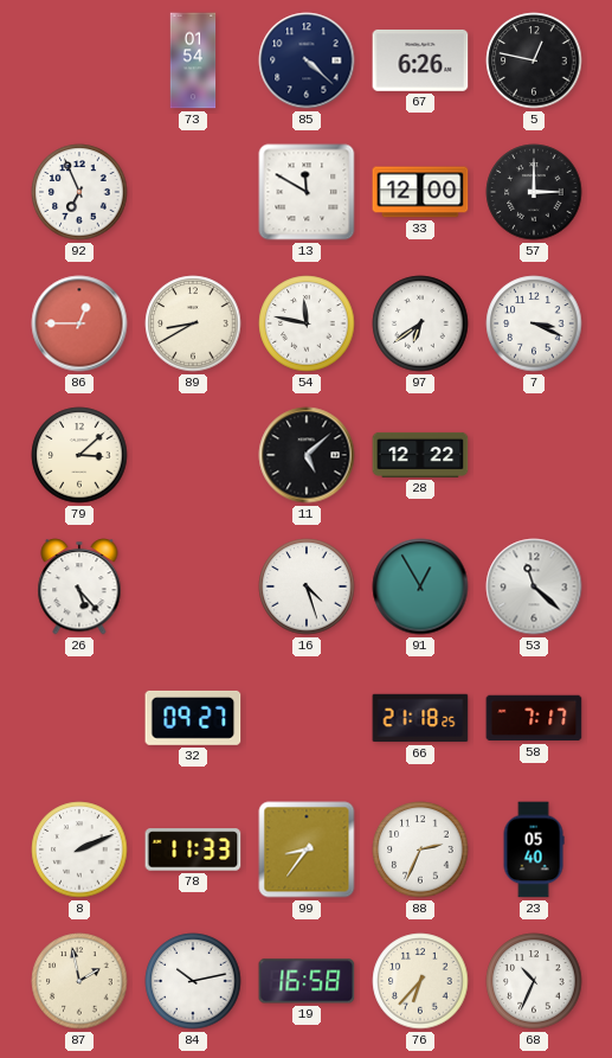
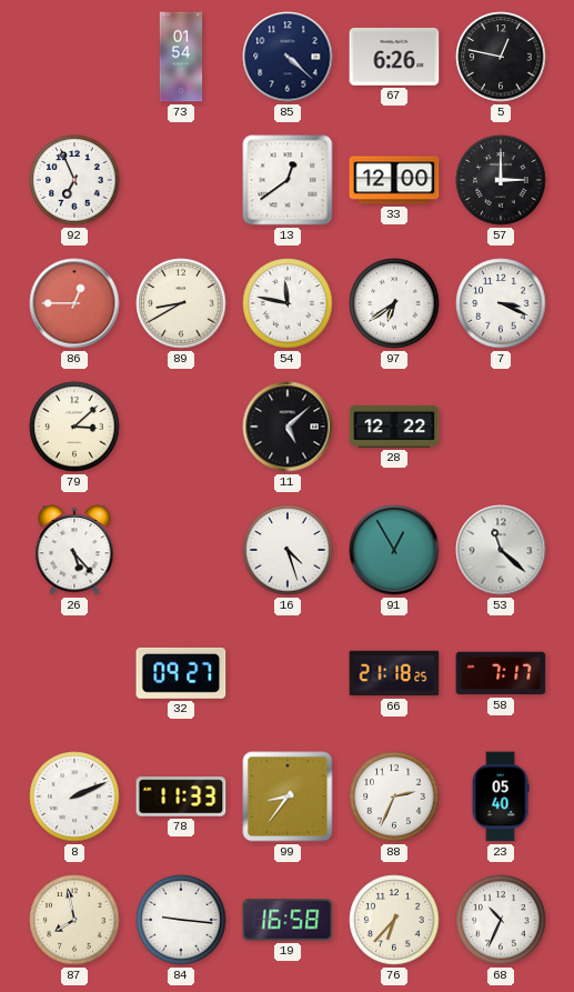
13: 11:50 -> 12:39
87: 1:58 -> 7:58
84: 10:13 -> 9:16
